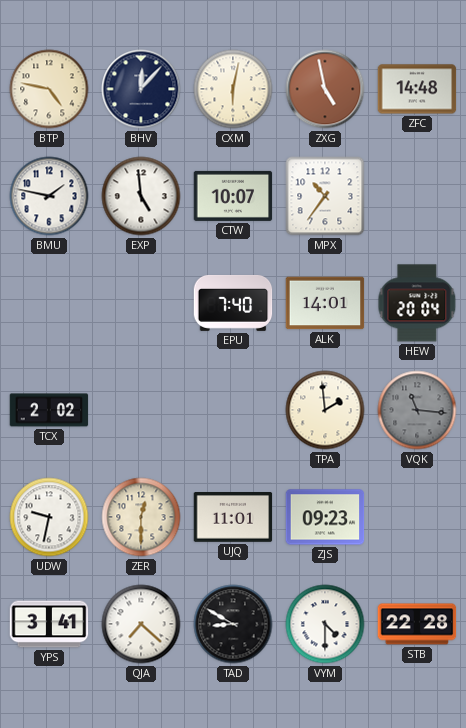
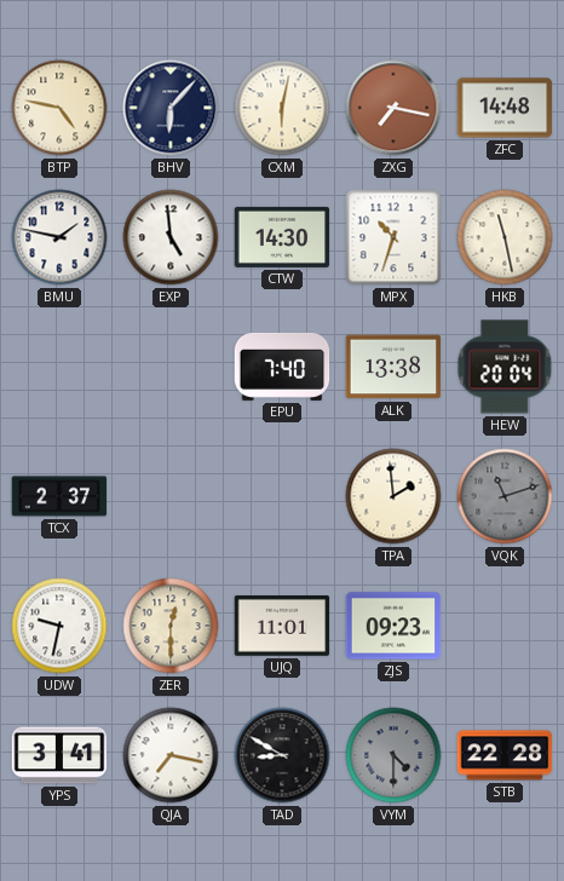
BHV: 12:07 -> 6:07
ZXG: 4:58 -> 7:17
CTW: 10:07 -> 14:30
MPX: 10:36 -> 10:33
HKB: none -> 11:28
ALK: 14:01 -> 13:38
TCX: 2:02 -> 2:37
VQK: 11:16 -> 11:12
QJA: 7:22 -> 7:17
VYM dial: white -> grey
